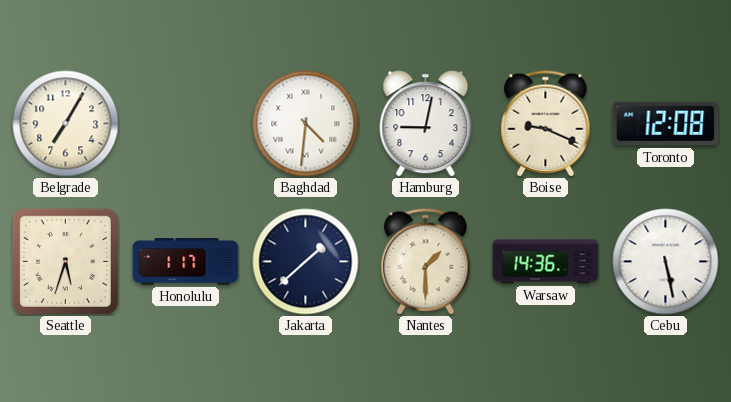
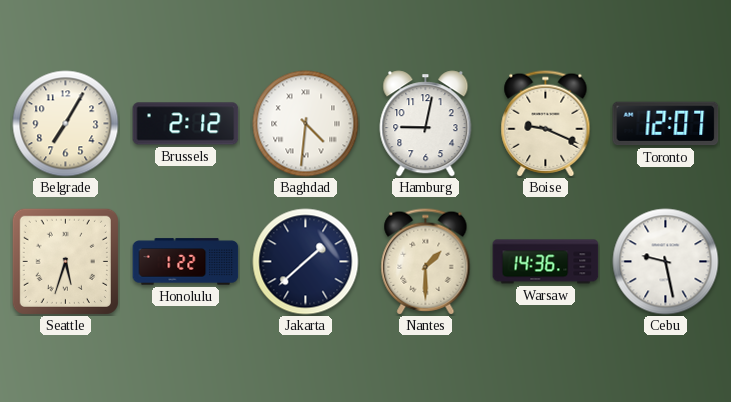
Brussels: none -> 2:12
Toronto: 12:08 -> 12:07
Honolulu: 1:17 -> 1:22
Cebu: 5:28 -> 9:28
